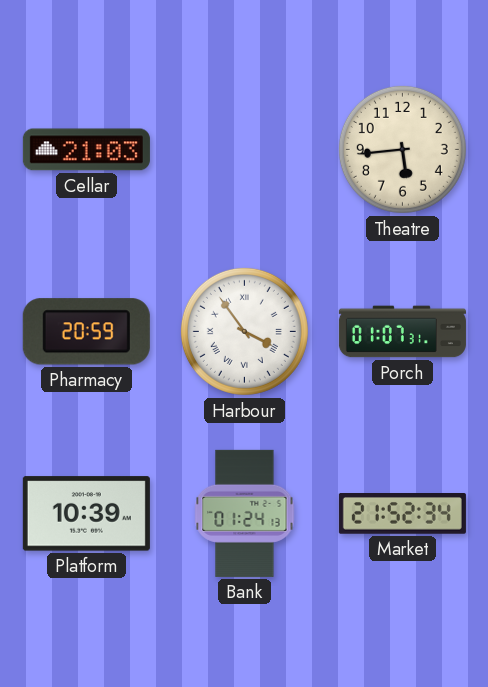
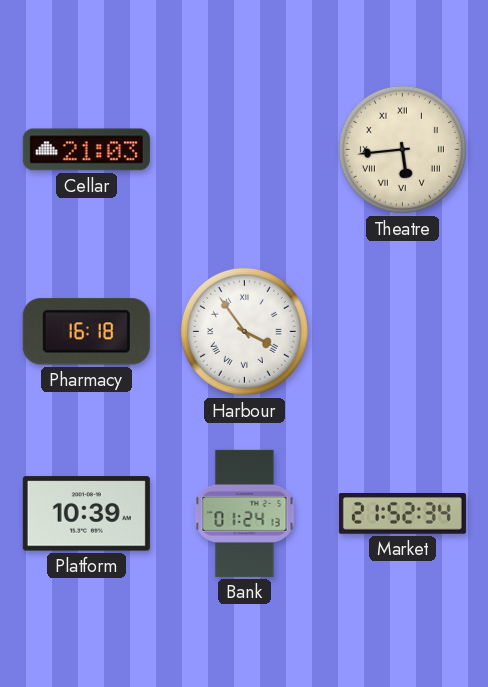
Theatre numerals: Arabic -> Roman
Pharmacy: 20:59 -> 16:18
Porch: 01:07 -> none
